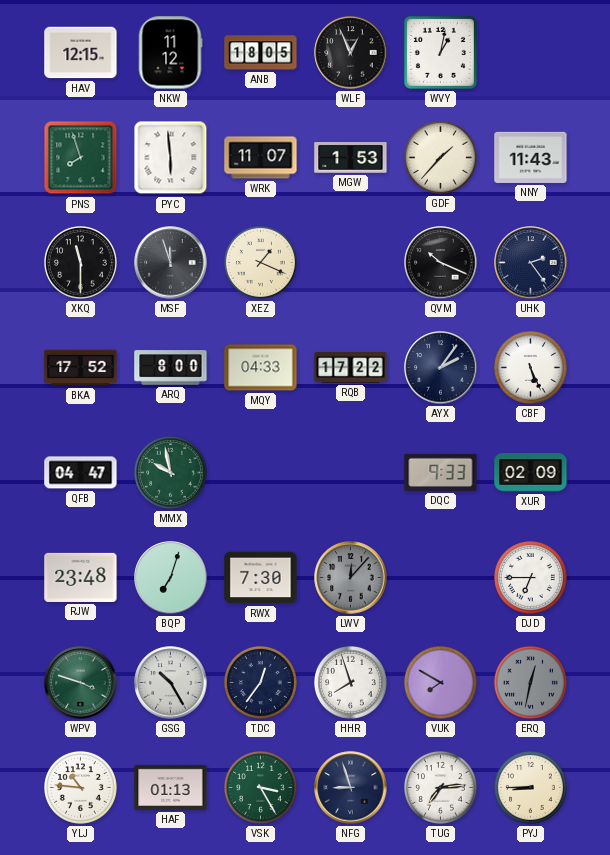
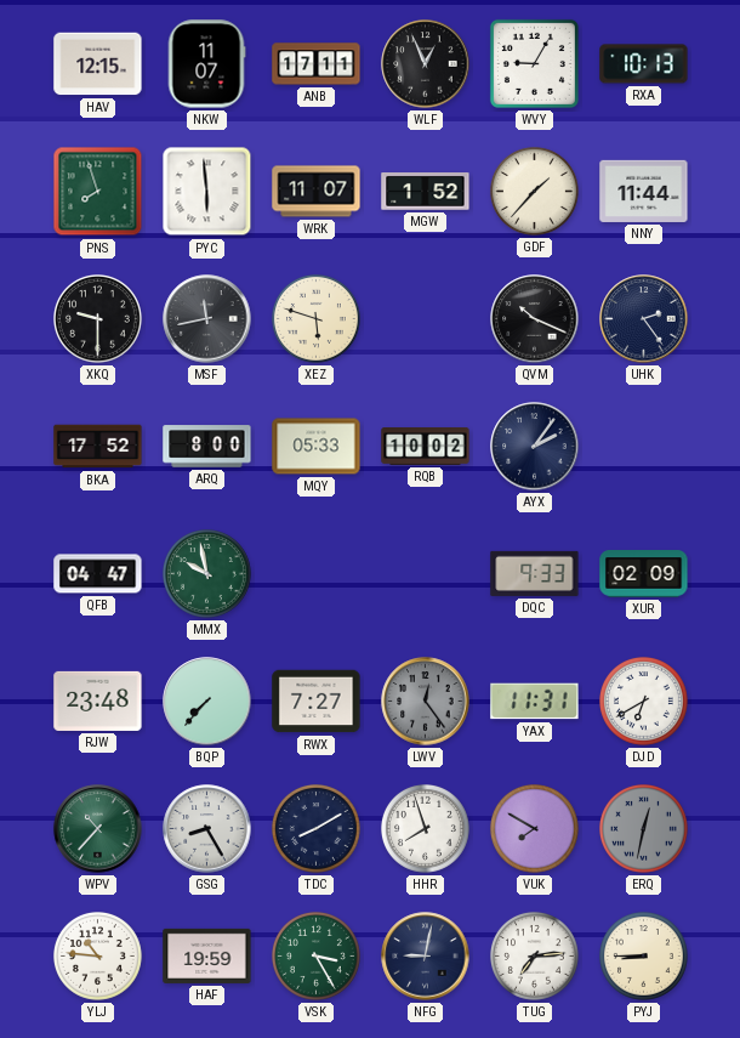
NKW: 11:12 -> 11:07
ANB: 18:05 -> 17:11
WVY: 1:02 -> 9:05
RXA: none -> 10:13
MGW: 1:53 -> 1:52
NNY: 11:43 -> 11:44
XKQ: 11:30 -> 9:30
MSF: 11:57 -> 11:43
XEZ: 1:19 -> 5:48
MQY: 04:33 -> 05:33
RQB: 17:22 -> 10:02
CBF: 5:26 -> none
BQP: 7:03 -> 7:37
RWX: 7:30 -> 7:27
LWV: 12:07 -> 12:24
YAX: none -> 11:31
DJD: 6:45 -> 6:40
WPV: 3:48 -> 10:37
GSG: 10:25 -> 8:25
TDC: 12:36 -> 8:10
HAF: 01:13 -> 19:59
NFG: 8:57 -> 9:02
